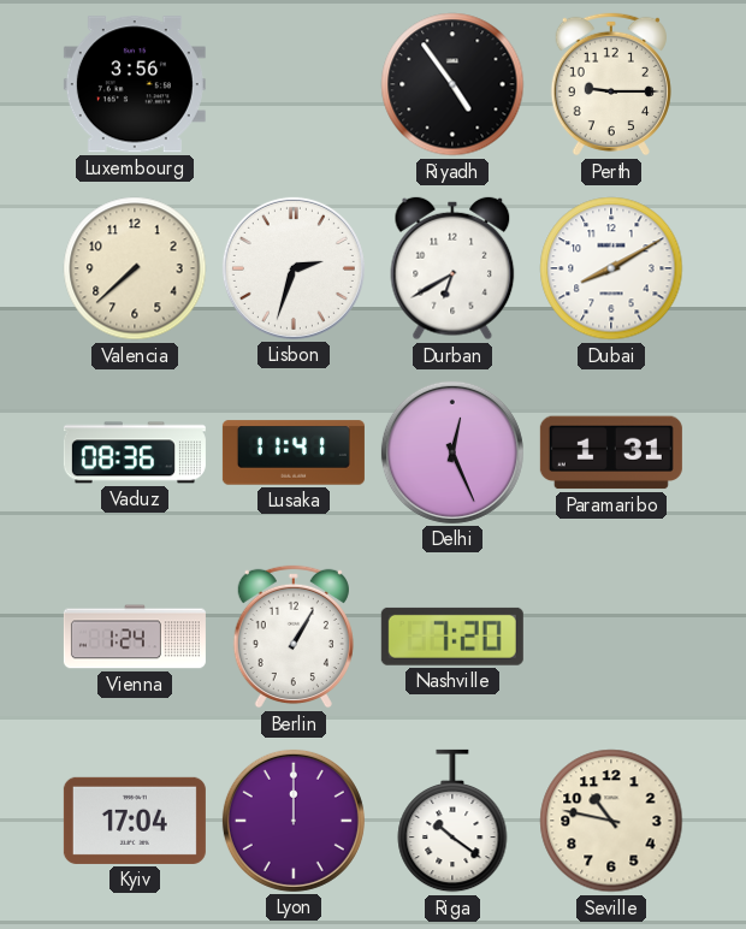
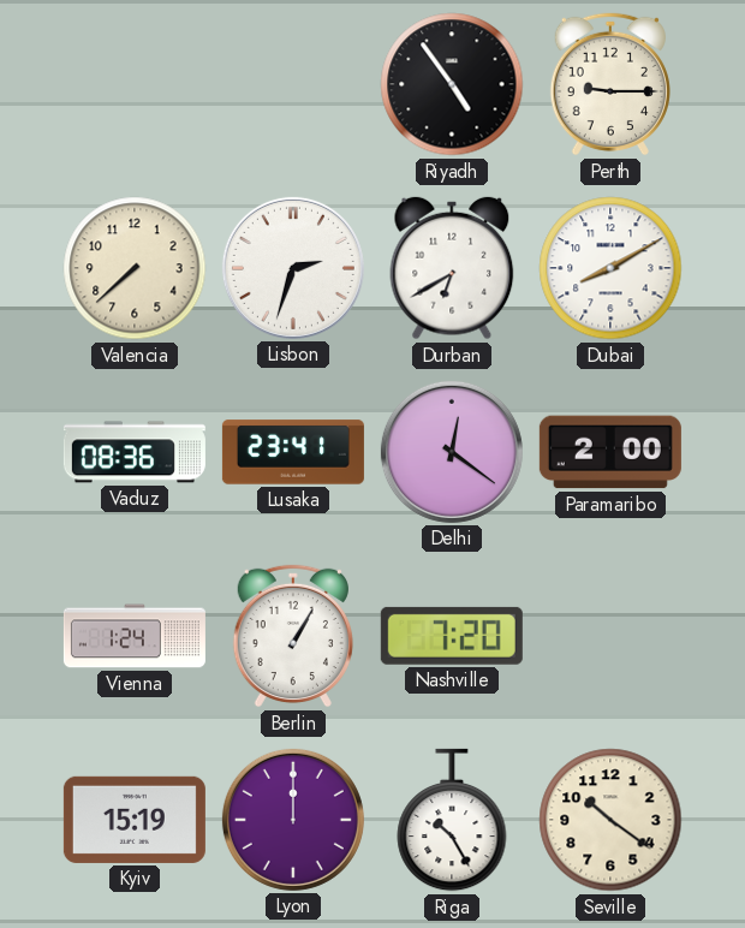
Luxembourg: 3:56 -> none
Lusaka: 11:41 -> 23:41
Delhi: 12:26 -> 12:21
Paramaribo: 1:31 -> 2:00
Kyiv: 17:04 -> 15:19
Riga: 10:21 -> 10:25
Seville: 10:47 -> 10:21
